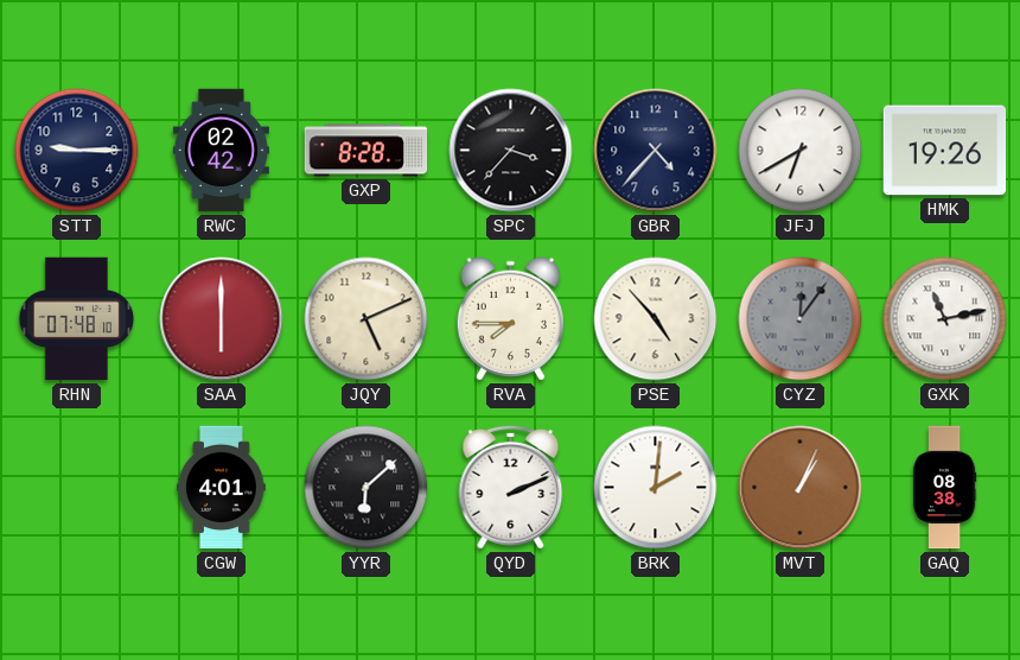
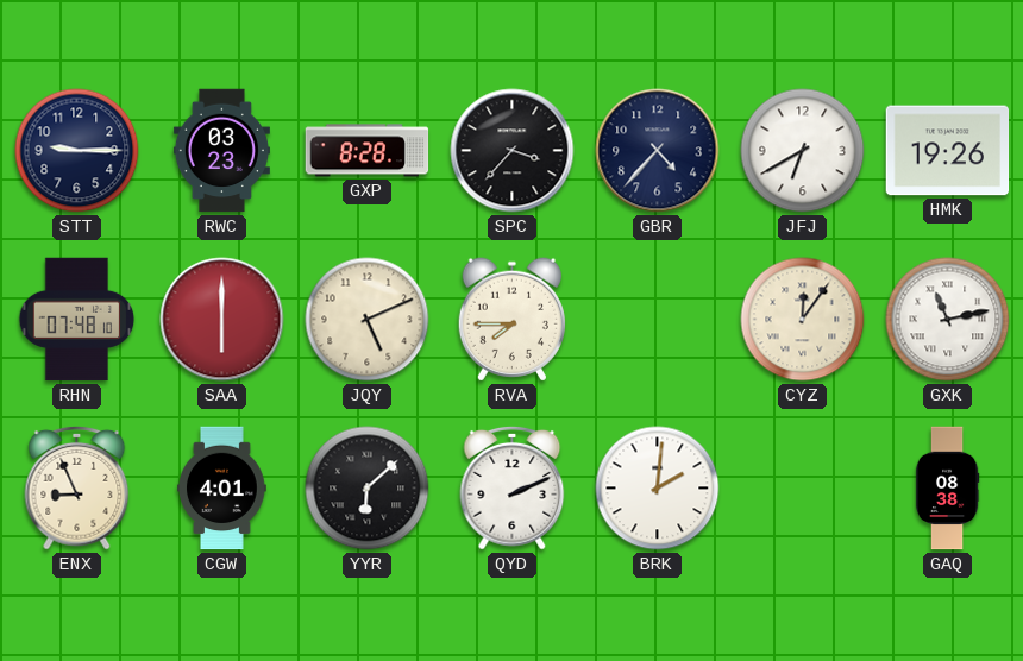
RWC: 02:42 -> 03:23
PSE: 4:53 -> none
CYZ dial: grey -> cream
ENX: none -> 8:56
MVT: 1:04 -> none
